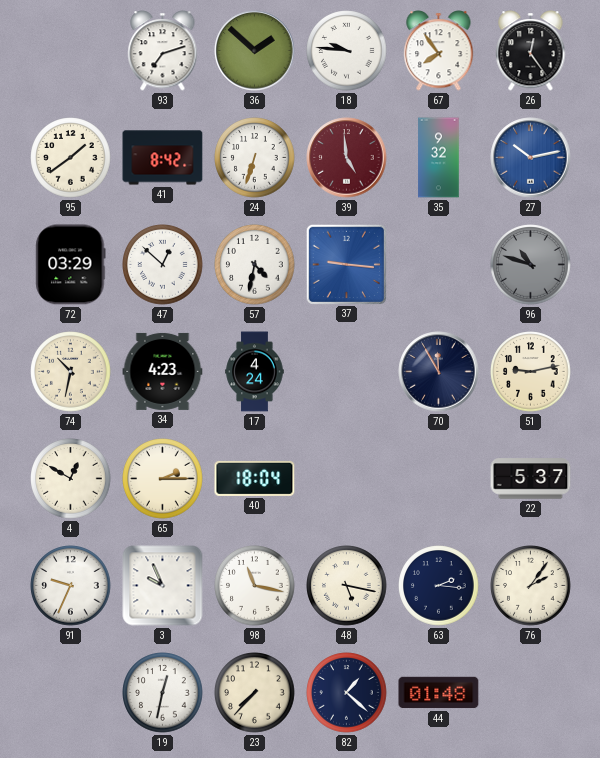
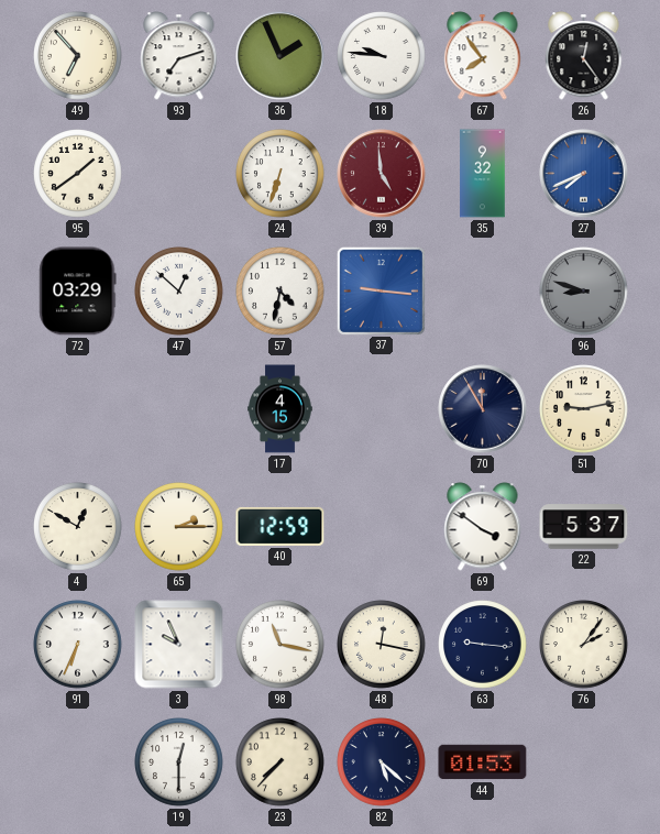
49: none -> 6:53
36: 1:52 -> 1:56
41: 8:42 -> none
27: 10:13 -> 7:41
96: 10:48 -> 8:48
74: 10:32 -> none
34: 4:23 -> none
17: 4:24 -> 4:15
40: 18:04 -> 12:59
69: none -> 3:51
91: 9:34 -> 6:34
48: 5:17 -> 12:17
63: 2:16 -> 9:16
19: 12:32 -> 12:30
82: 1:22 -> 5:22
44: 01:48 -> 01:53
